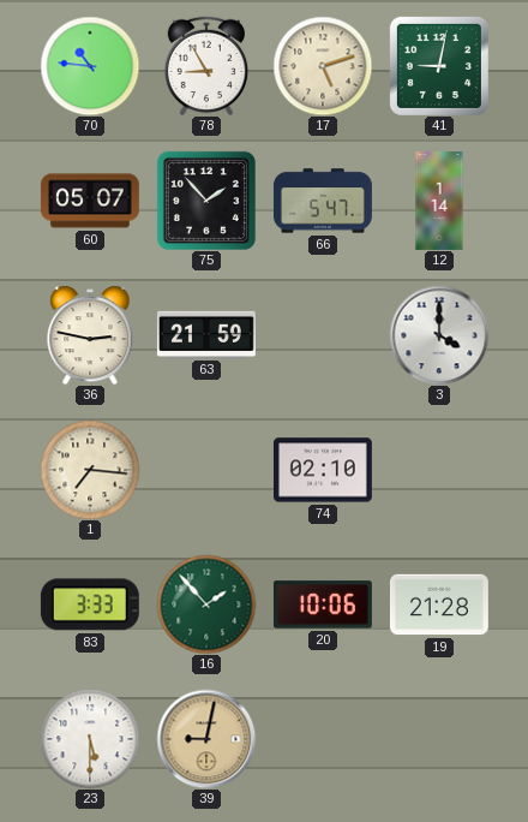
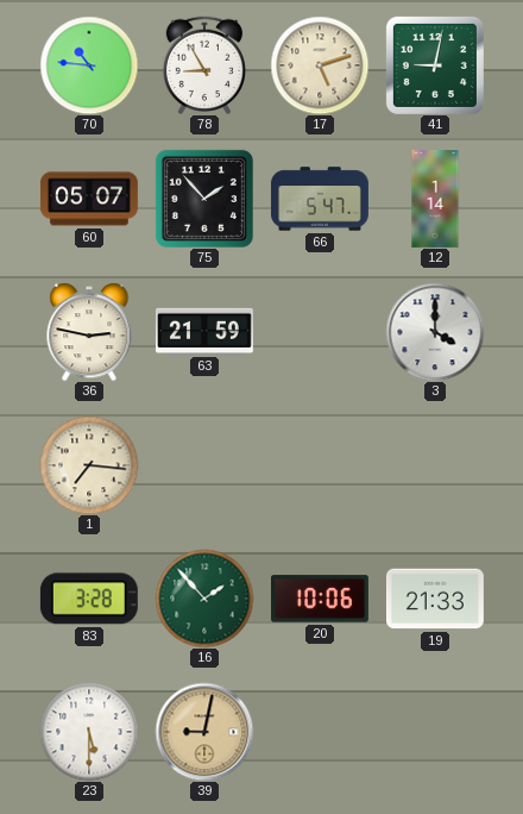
74: 02:10 -> none
83: 3:33 -> 3:28
19: 21:28 -> 21:33
